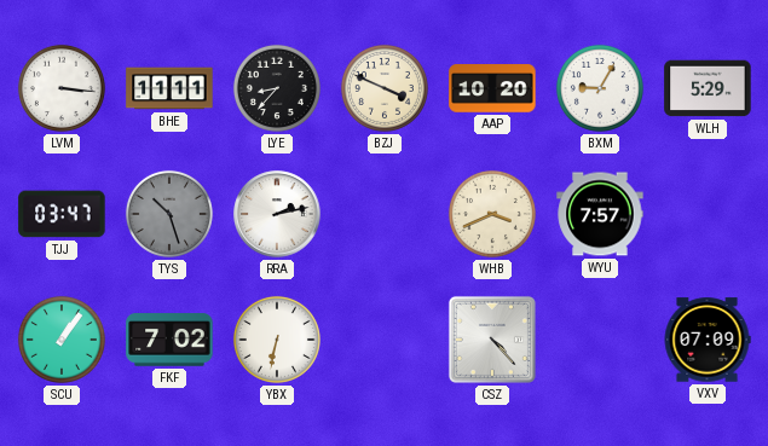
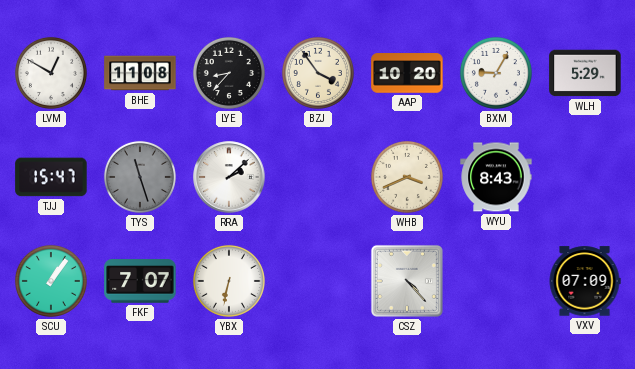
LVM: 3:16 -> 12:50
BHE: 11:11 -> 11:08
BZJ: 3:49 -> 3:54
TJJ: 03:47 -> 15:47
TYS: 10:27 -> 11:27
RRA: 2:13 -> 2:08
WYU: 7:57 -> 8:43
FKF: 7:02 -> 7:07
